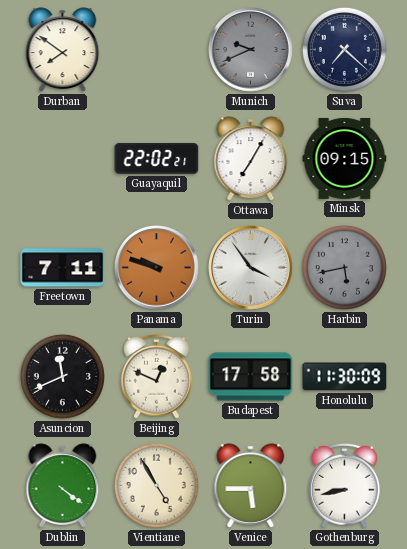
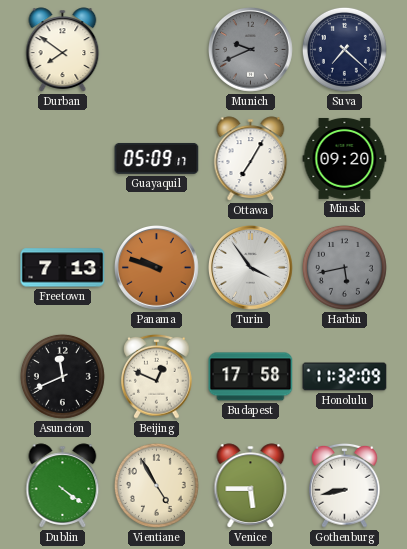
Guayaquil: 22:02 -> 05:09
Minsk: 09:15 -> 09:20
Freetown: 7:11 -> 7:13
Honolulu: 11:30 -> 11:32
